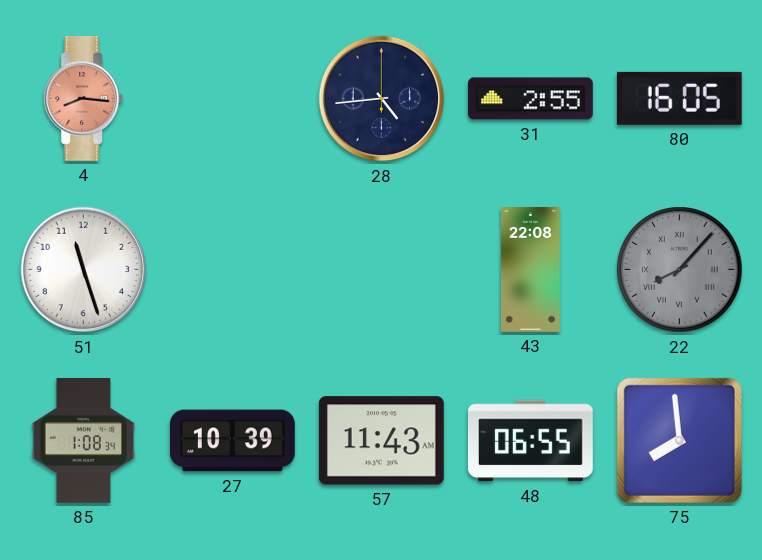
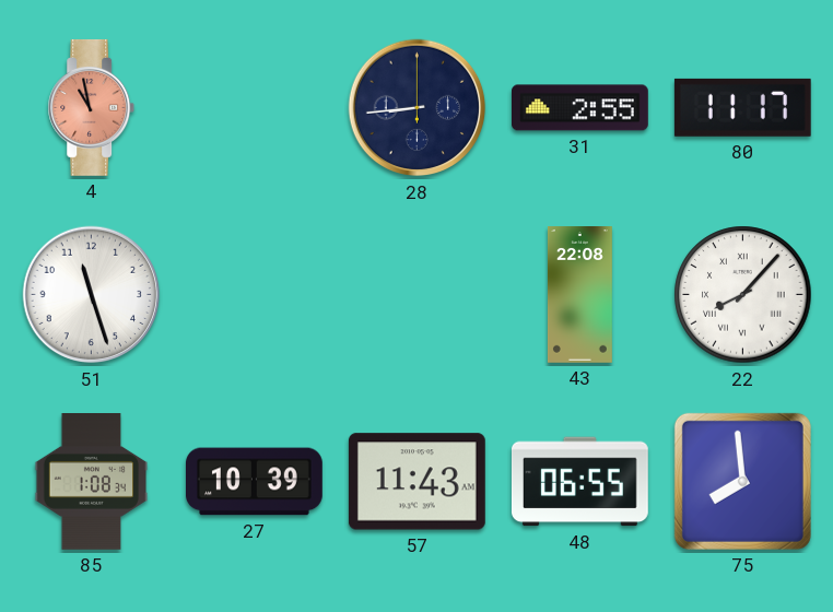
4: 8:16 -> 10:58
28: 4:44 -> 8:44
80: 16:05 -> 11:17
22 dial: grey -> white
